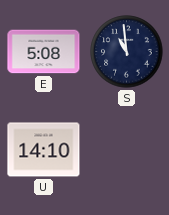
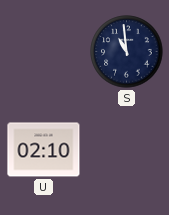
E: 5:08 -> none
U: 14:10 -> 02:10
